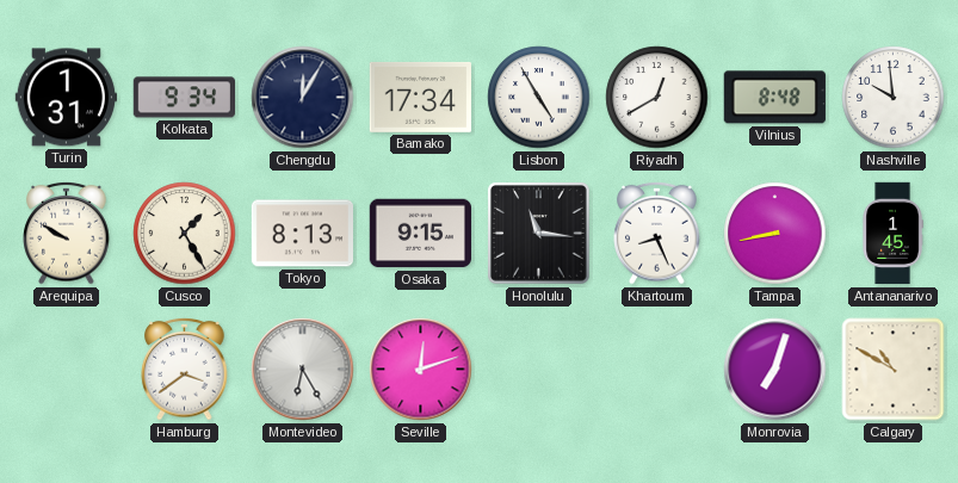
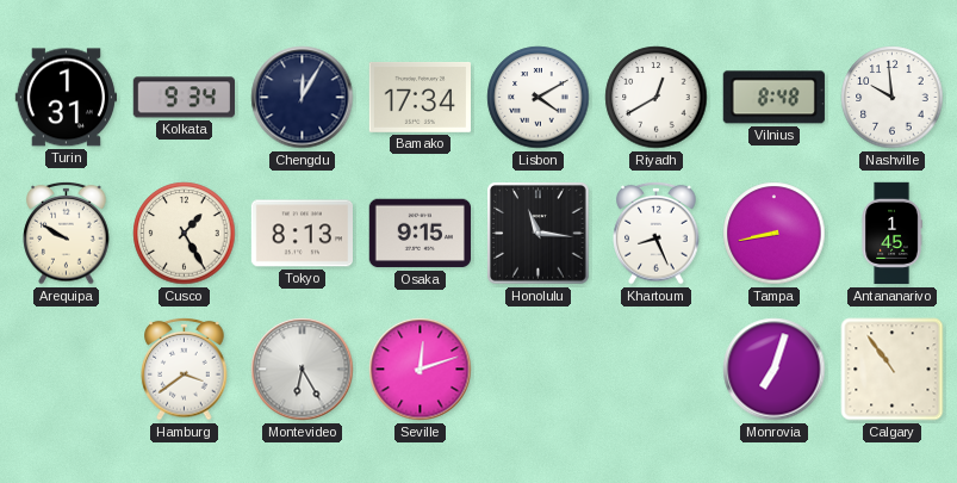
Lisbon: 4:55 -> 4:10
Calgary: 10:50 -> 10:54
